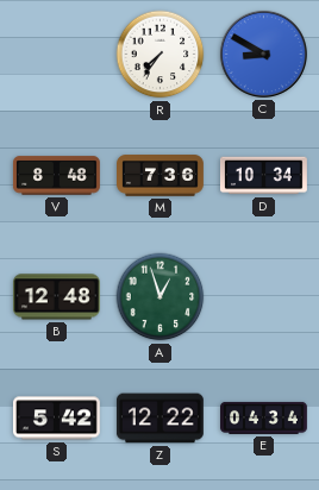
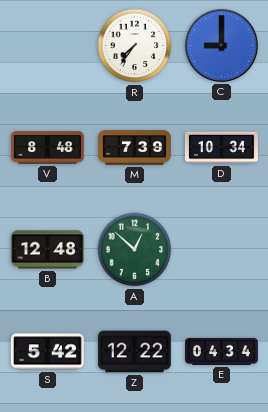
C: 8:50 -> 9:00
M: 7:36 -> 7:39
A: 12:57 -> 12:52
